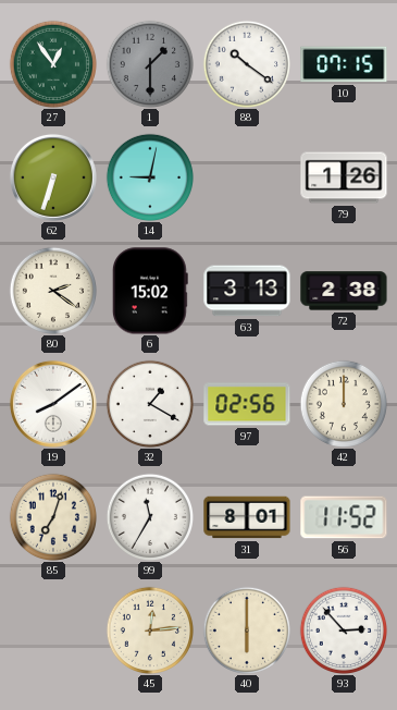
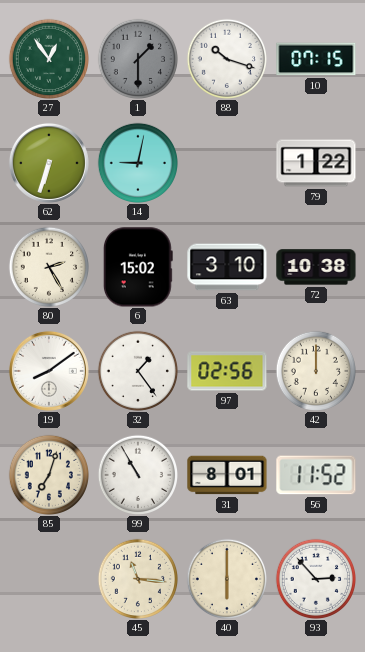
88: 10:21 -> 10:18
79: 1:26 -> 1:22
80: 2:21 -> 2:25
63: 3:13 -> 3:10
72: 2:38 -> 10:38
32: 1:20 -> 1:24
99: 11:35 -> 10:55
45: 12:14 -> 11:16
